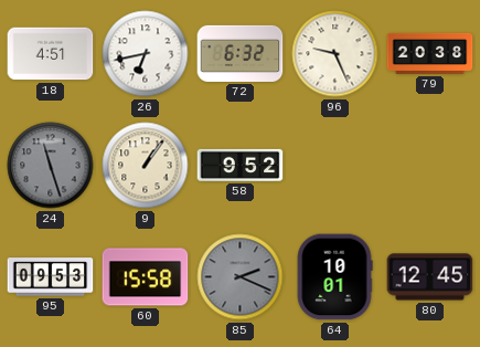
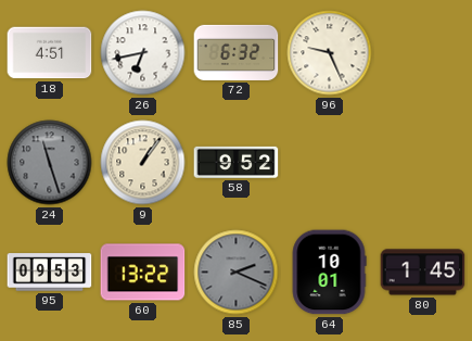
79: 20:38 -> none
60: 15:58 -> 13:22
80: 12:45 -> 1:45
